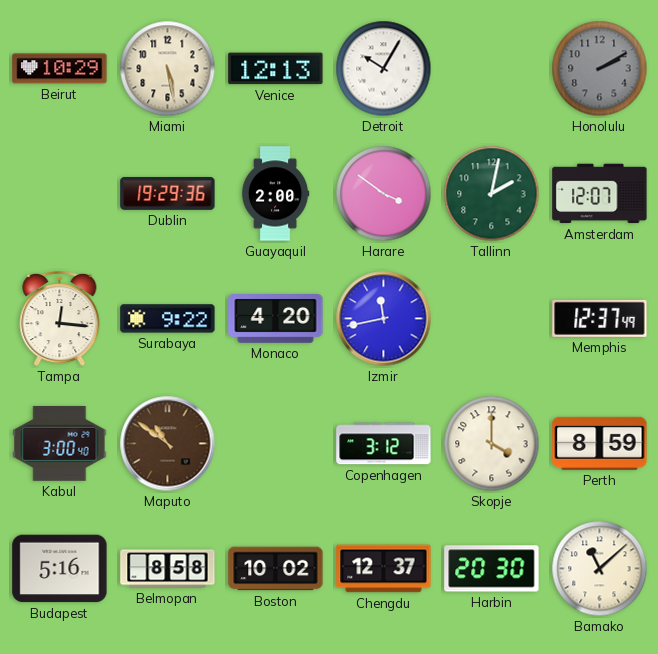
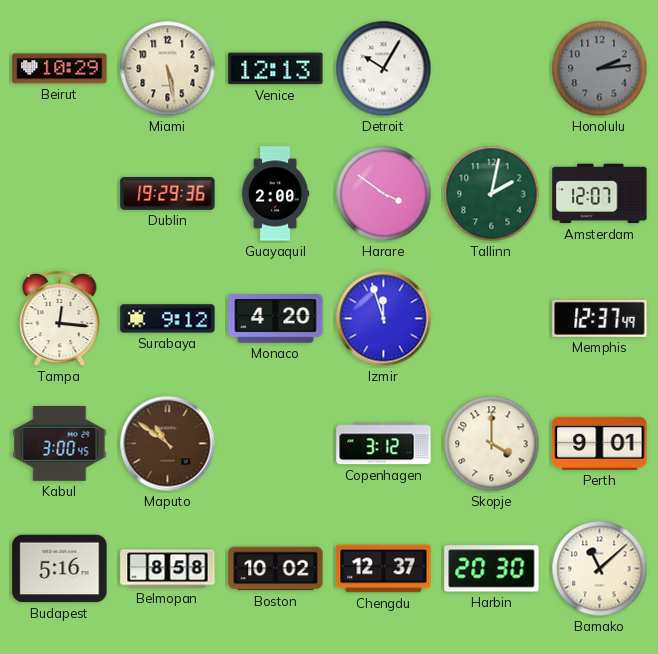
Honolulu: 2:10 -> 2:14
Surabaya: 9:22 -> 9:12
Izmir: 11:43 -> 11:57
Kabul: 3:00:40 -> 3:00:45
Perth: 8:59 -> 9:01
